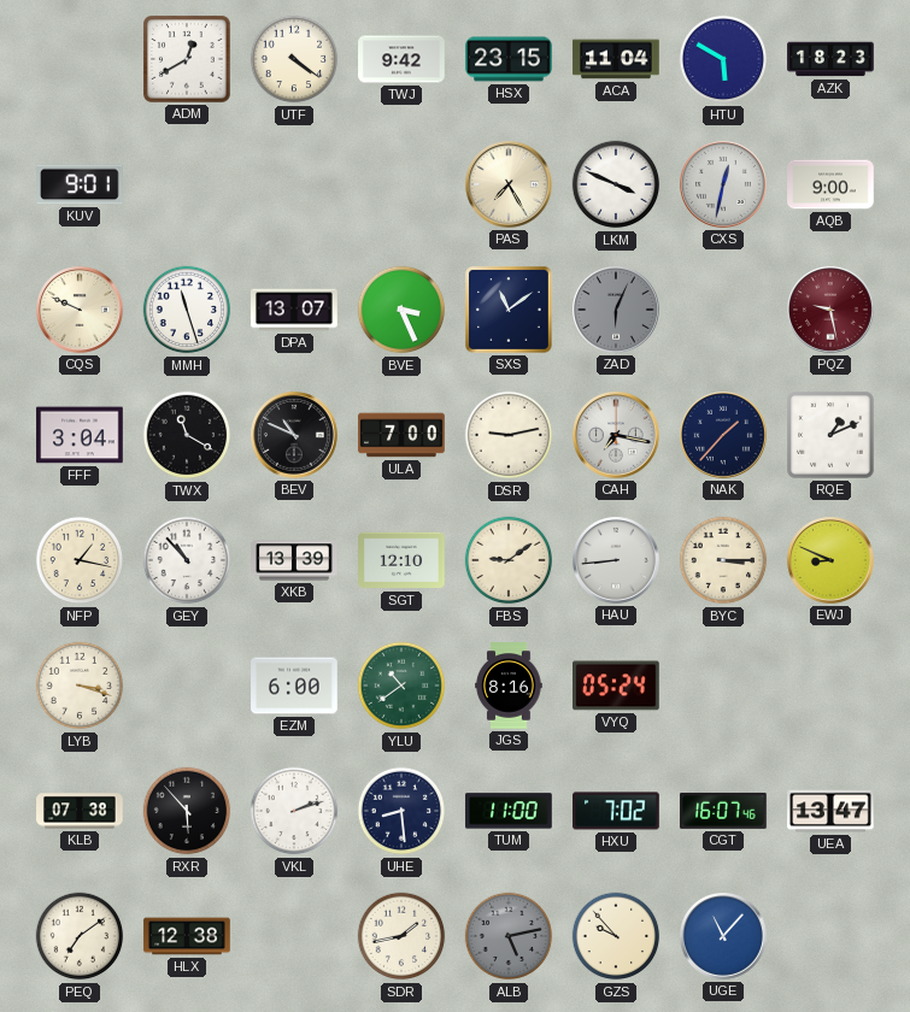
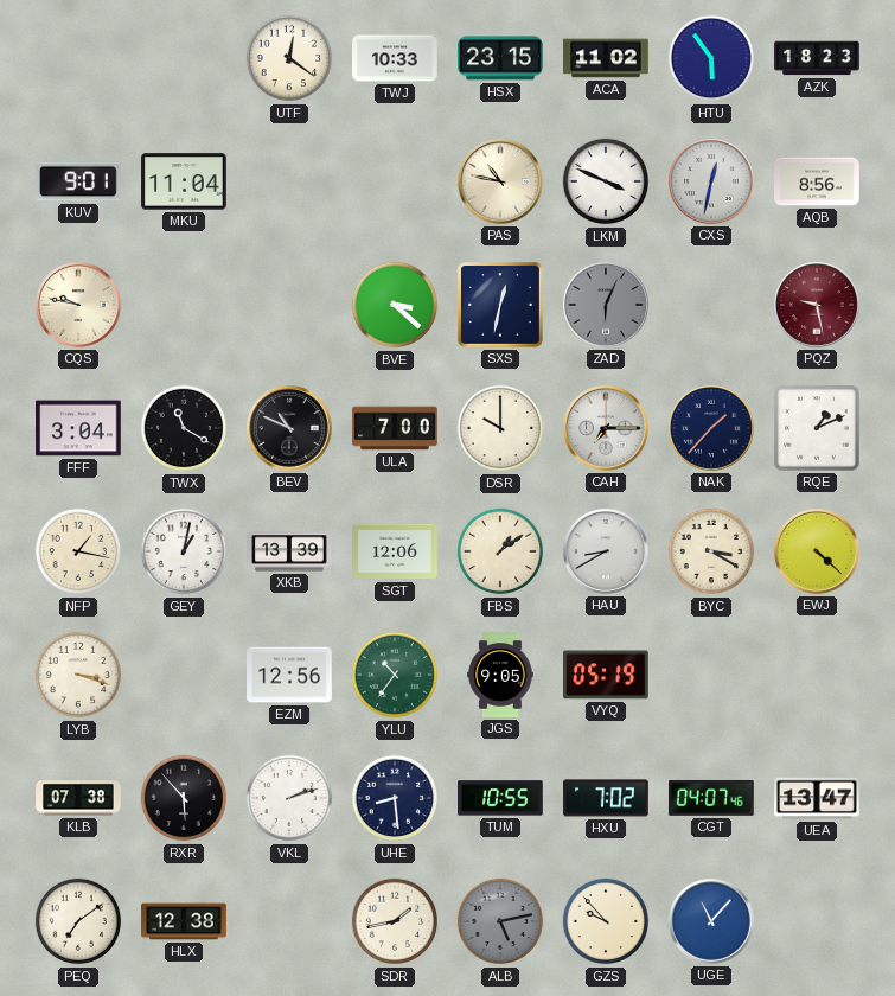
ADM: 12:40 -> none
UTF: 4:21 -> 12:21
TWJ: 9:42 -> 10:33
ACA: 11:04 -> 11:02
HTU: 5:50 -> 5:54
MKU: none -> 11:04
PAS: 7:25 -> 10:47
AQB: 9:00 -> 8:56
CQS: 9:49 -> 9:47
MMH: 11:27 -> none
DPA: 13:07 -> none
BVE: 3:26 -> 3:22
SXS: 11:09 -> 12:32
DSR: 9:13 -> 10:00
CAH: 7:17 -> 7:15
GEY: 10:53 -> 1:02
SGT: 12:10 -> 12:06
FBS: 9:09 -> 1:09
HAU: 8:44 -> 8:40
BYC: 3:15 -> 3:20
EWJ: 8:49 -> 4:22
EZM: 6:00 -> 12:56
YLU: 10:39 -> 10:36
JGS: 8:16 -> 9:05
VYQ: 05:24 -> 05:19
TUM: 11:00 -> 10:55
CGT: 16:07 -> 04:07
